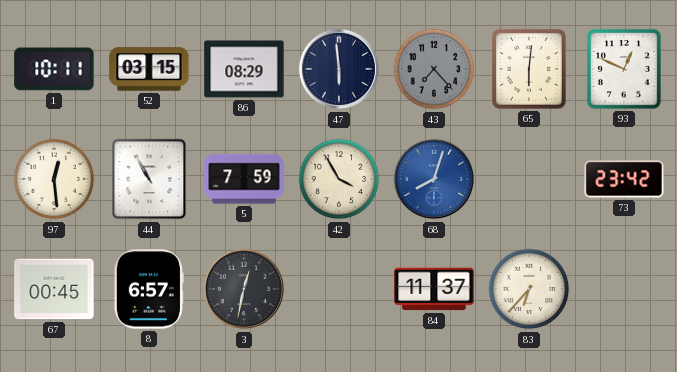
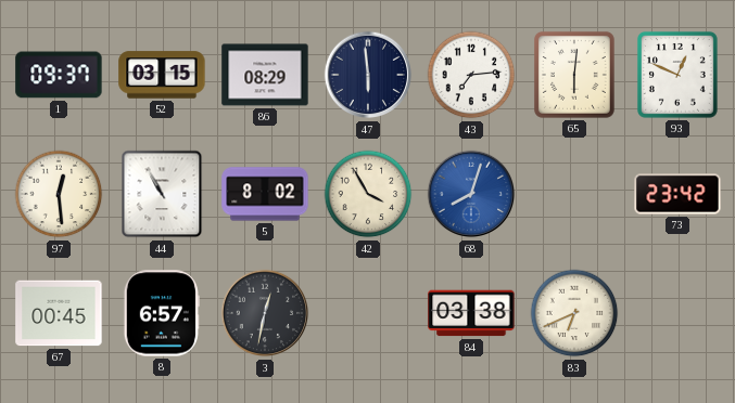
1: 10:11 -> 09:37
43: 7:23 -> 7:14
43 dial: grey -> white
5: 7:59 -> 8:02
84: 11:37 -> 03:38
83: 6:37 -> 6:41
